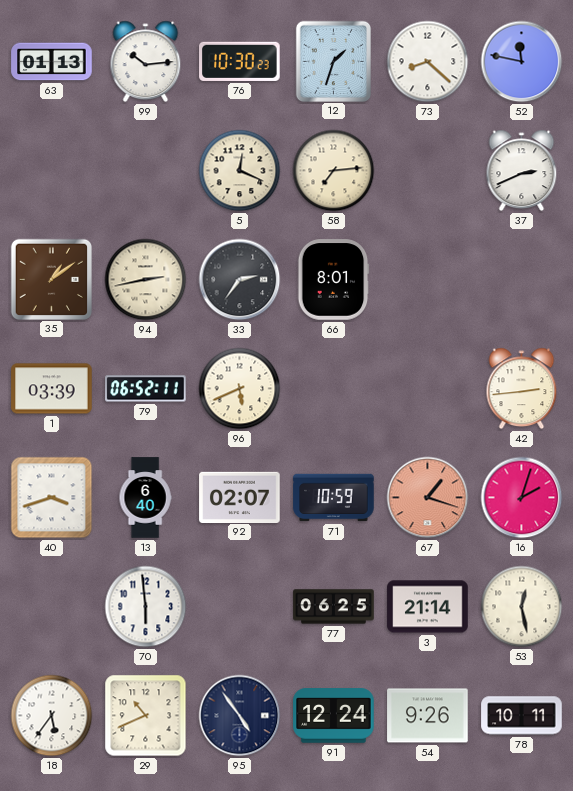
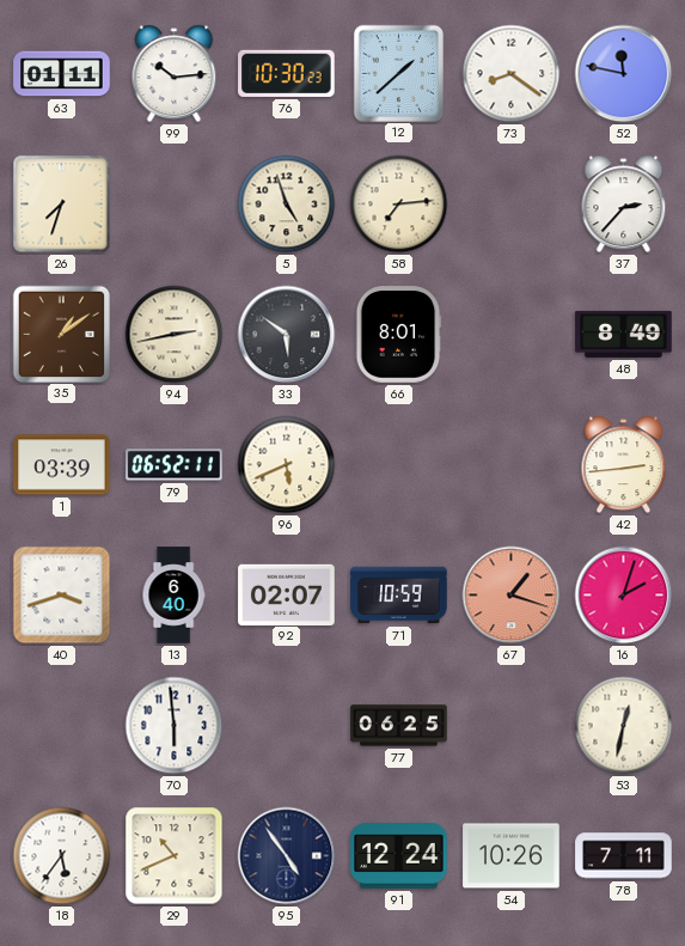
63: 01:13 -> 01:11
12: 1:33 -> 1:38
73: 8:22 -> 8:21
26: none -> 7:33
5: 12:19 -> 4:57
37: 2:41 -> 2:37
33: 2:36 -> 5:51
48: none -> 8:49
3: 21:14 -> none
53: 12:28 -> 12:32
54: 9:26 -> 10:26
78: 10:11 -> 7:11
